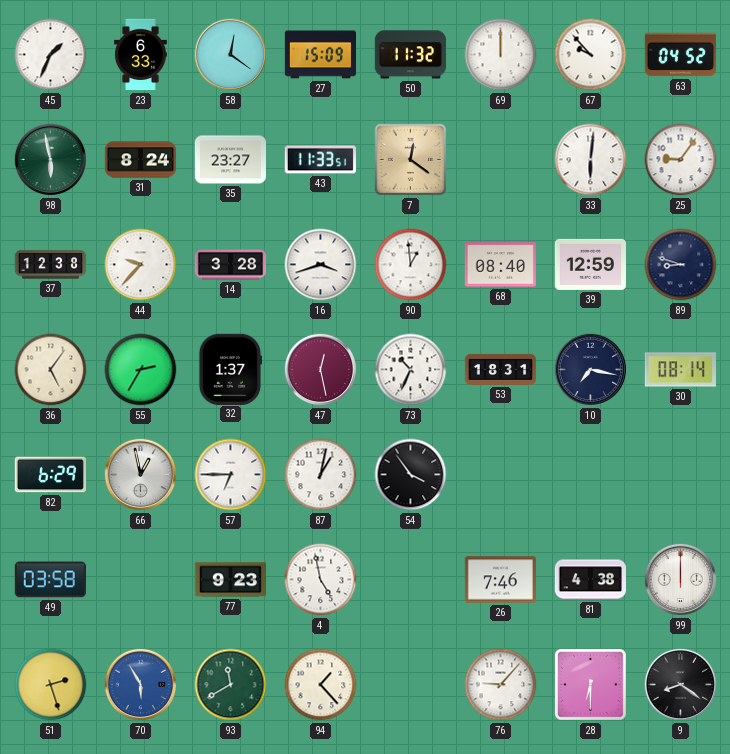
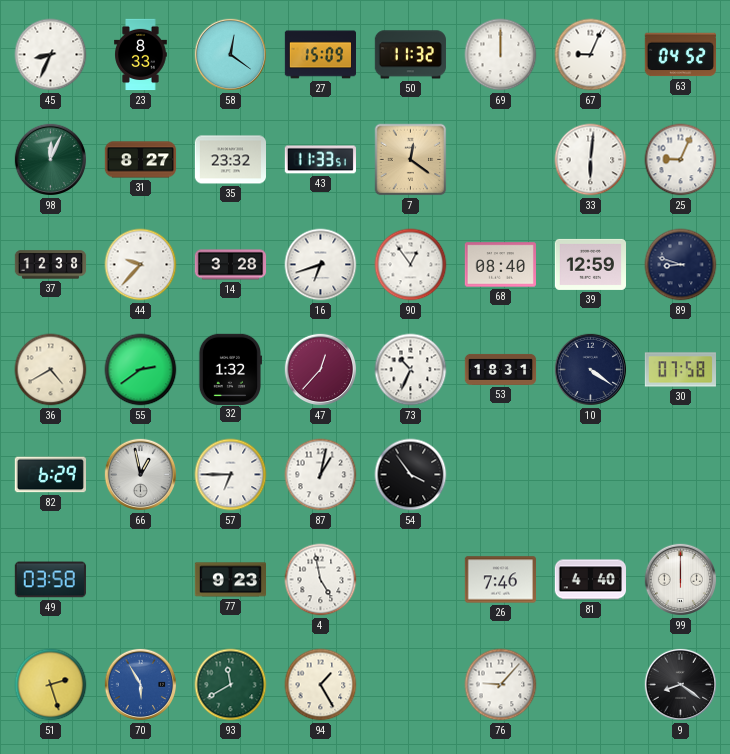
45: 1:34 -> 8:34
23: 6:33 -> 8:33
67: 9:53 -> 9:04
98: 5:58 -> 12:04
31: 8:24 -> 8:27
35: 23:27 -> 23:32
25: 9:06 -> 9:04
16: 3:42 -> 6:42
90: 12:59 -> 12:54
36: 5:06 -> 4:40
55: 2:35 -> 2:39
32: 1:37 -> 1:32
47: 12:28 -> 12:37
10: 7:17 -> 4:21
30: 08:14 -> 07:58
81: 4:38 -> 4:40
94: 1:23 -> 1:25
28: 6:30 -> none
